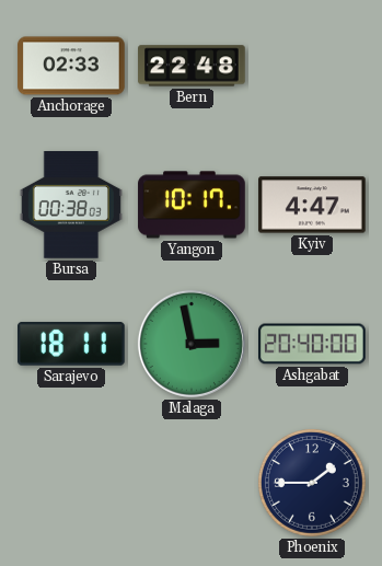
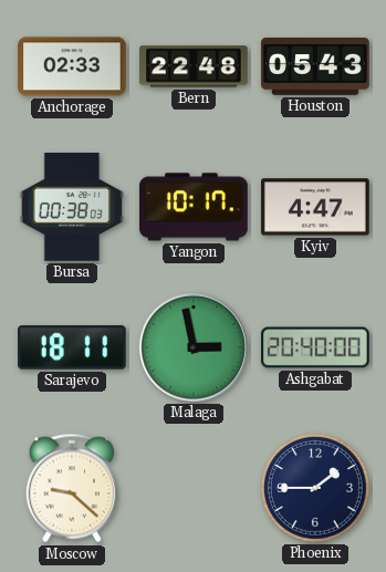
Houston: none -> 05:43
Moscow: none -> 9:22
